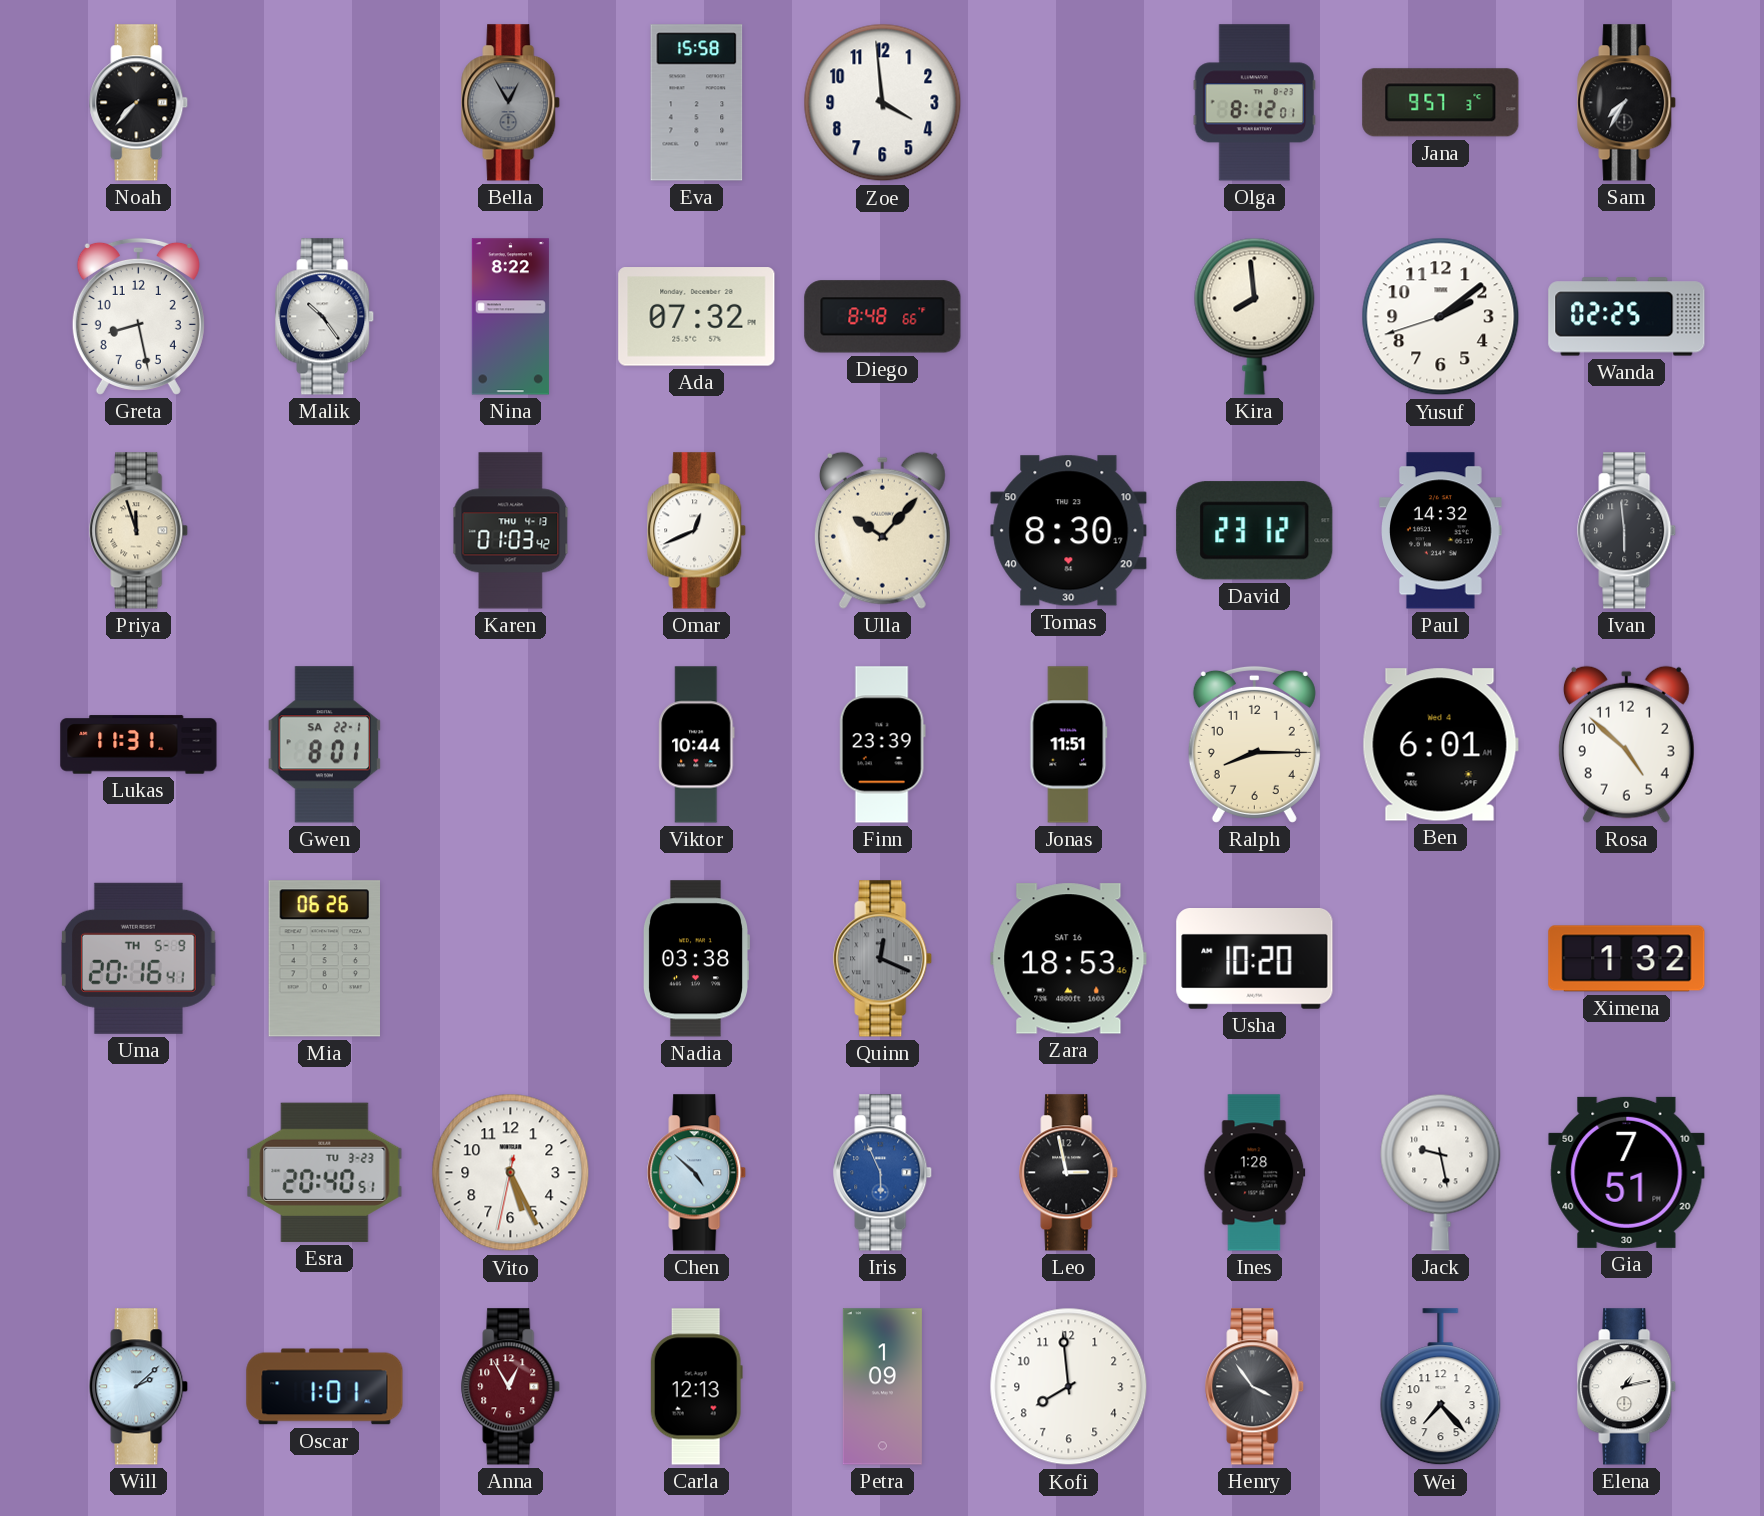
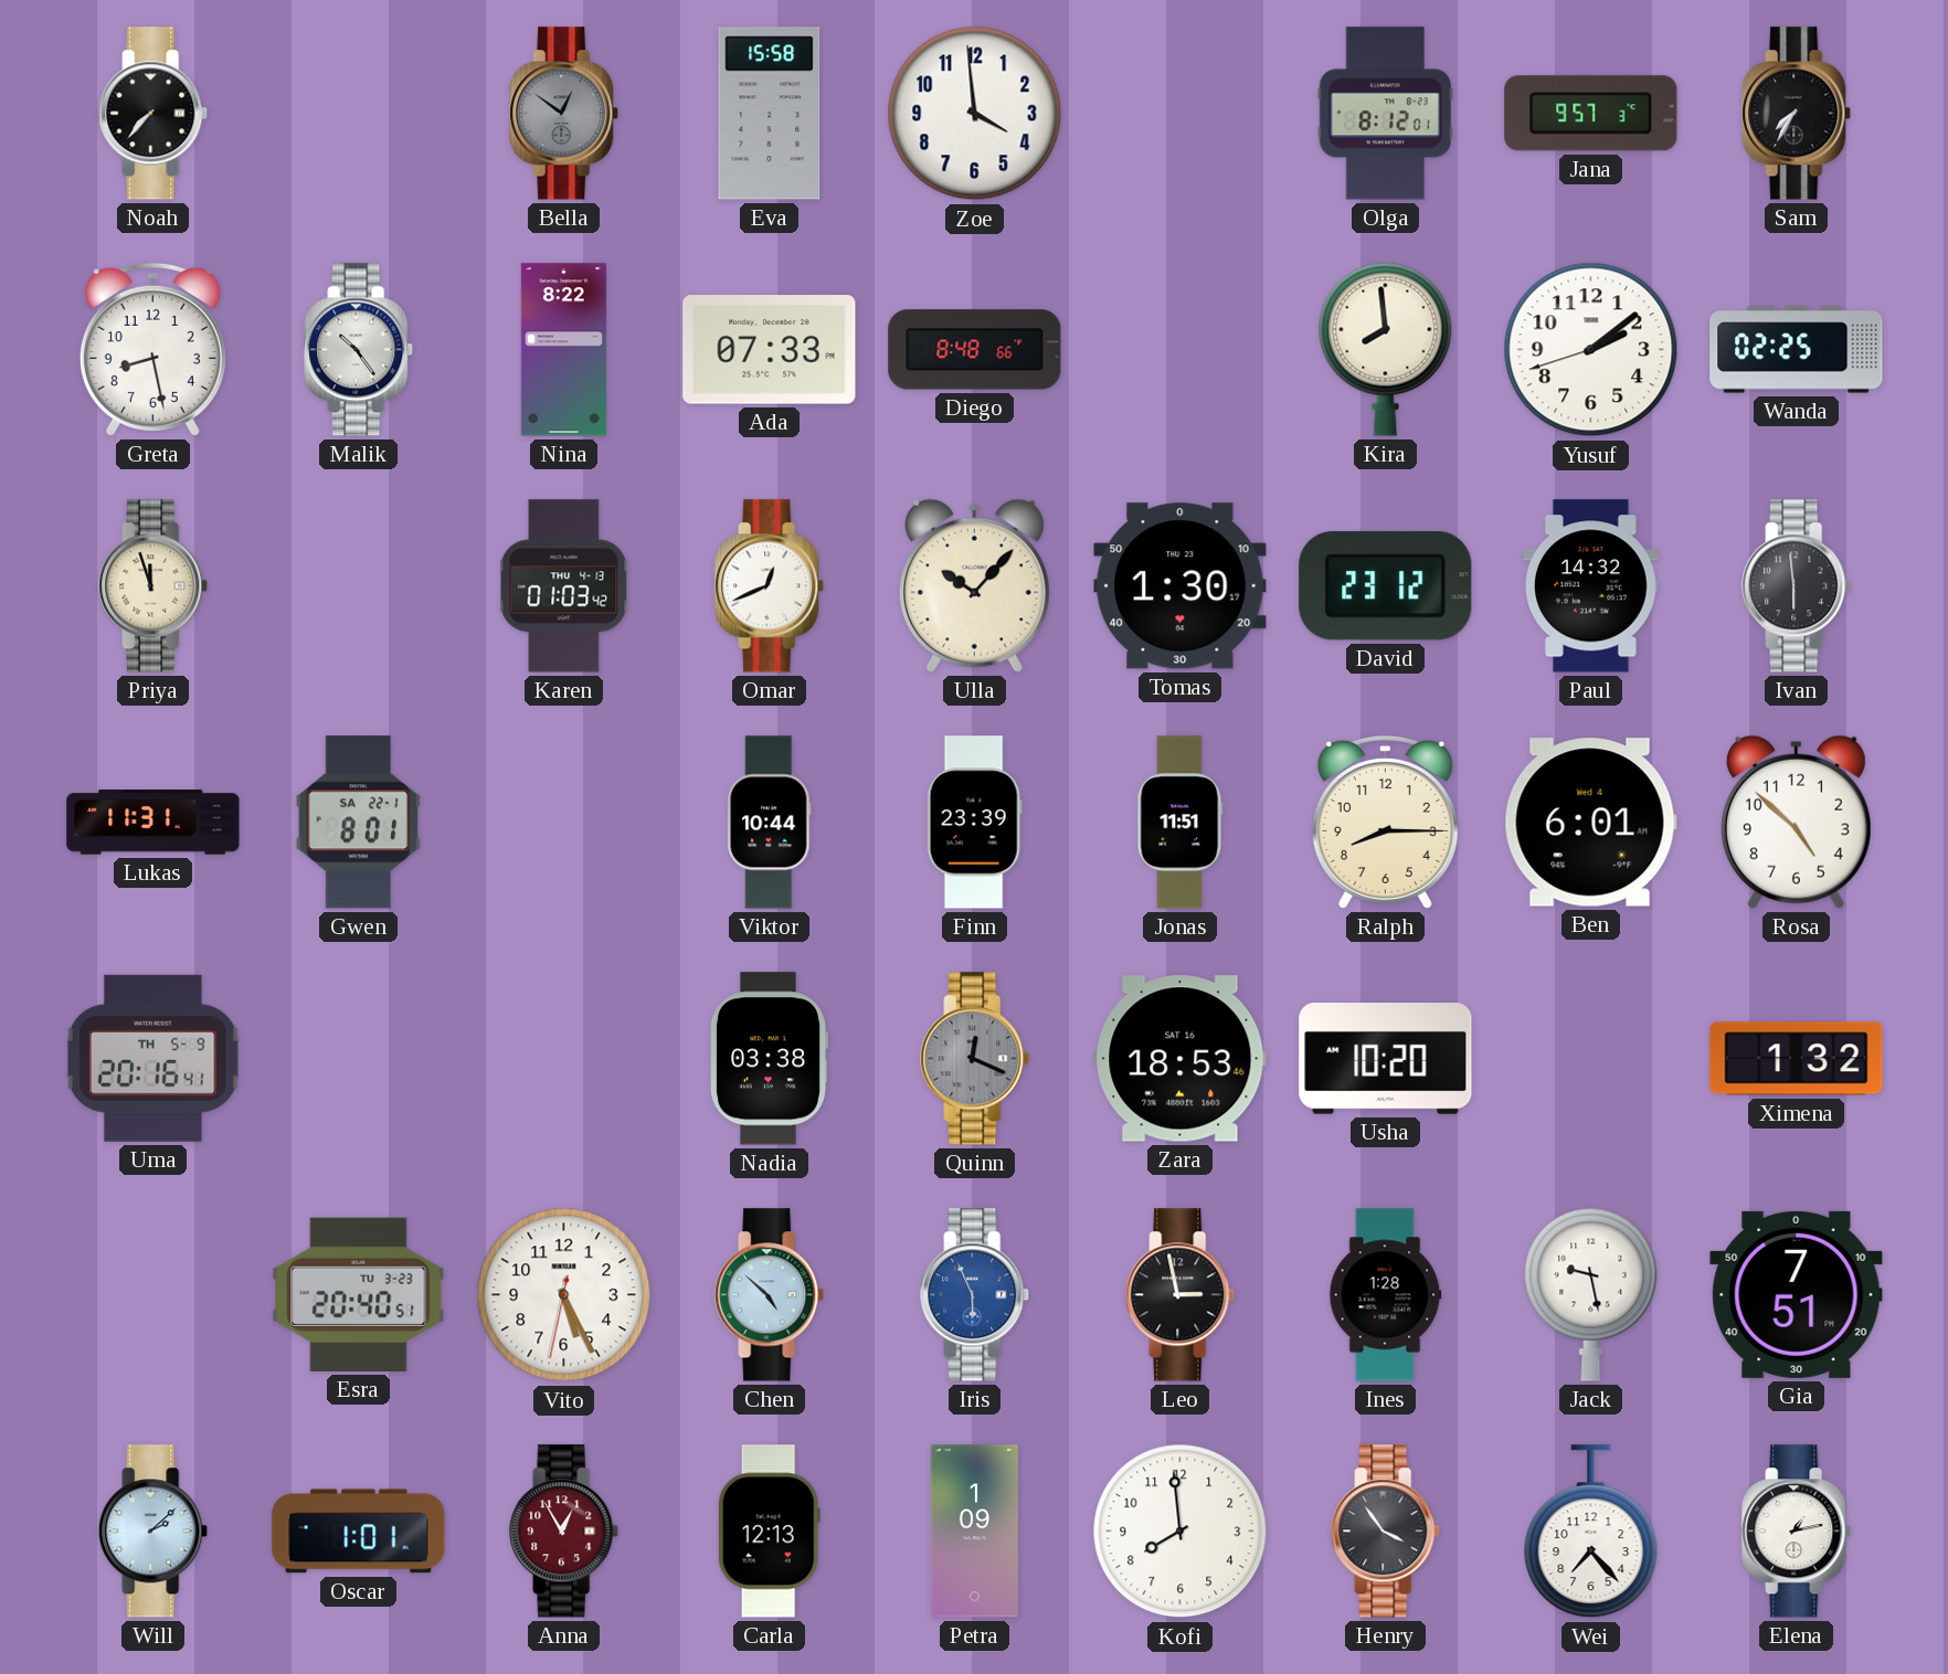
Bella: 12:55 -> 12:51
Ada: 07:32 -> 07:33
Tomas: 8:30 -> 1:30
Mia: 06:26 -> none
